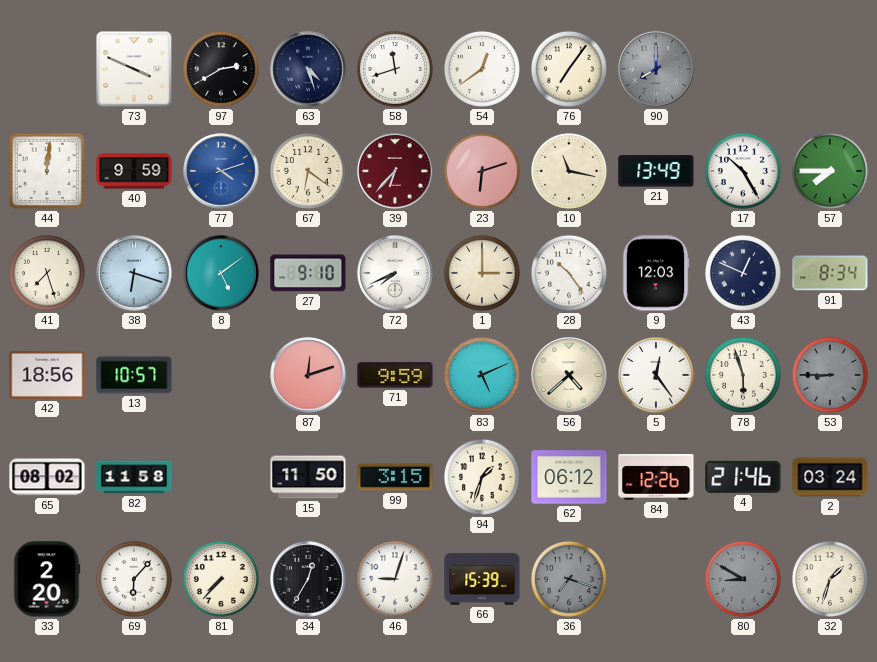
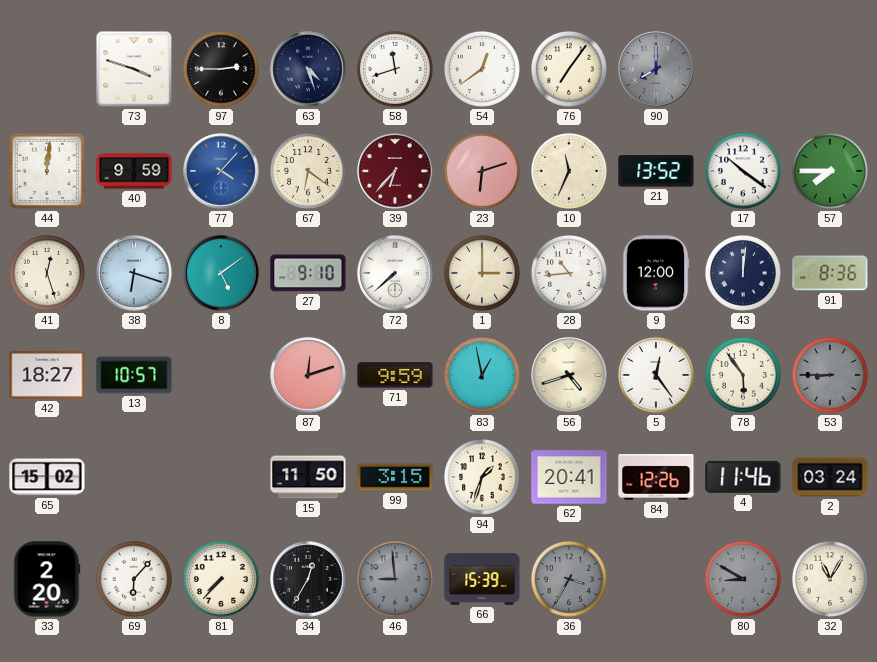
73: 3:49 -> 3:48
97: 2:40 -> 2:45
77: 4:12 -> 4:07
10: 11:17 -> 11:34
21: 13:49 -> 13:52
17: 10:25 -> 10:21
41: 7:27 -> 12:27
72: 7:41 -> 7:38
28: 10:24 -> 10:44
9: 12:03 -> 12:00
43: 12:49 -> 12:01
91: 8:34 -> 8:36
42: 18:56 -> 18:27
83: 5:11 -> 12:58
56: 4:38 -> 4:42
78: 5:57 -> 5:54
65: 08:02 -> 15:02
82: 11:58 -> none
62: 06:12 -> 20:41
4: 21:46 -> 11:46
46: 9:03 -> 8:59
46 dial: white -> grey
36: 7:18 -> 3:35
32: 1:33 -> 11:05
